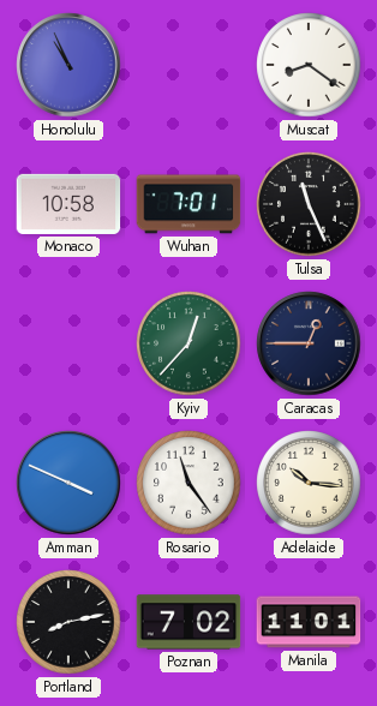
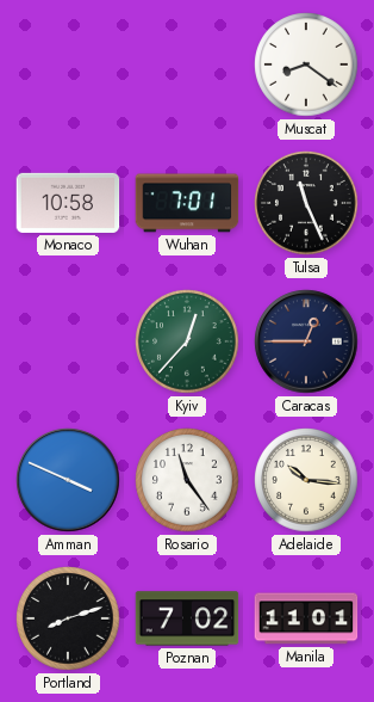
Honolulu: 10:56 -> none
Portland: 8:13 -> 8:12
